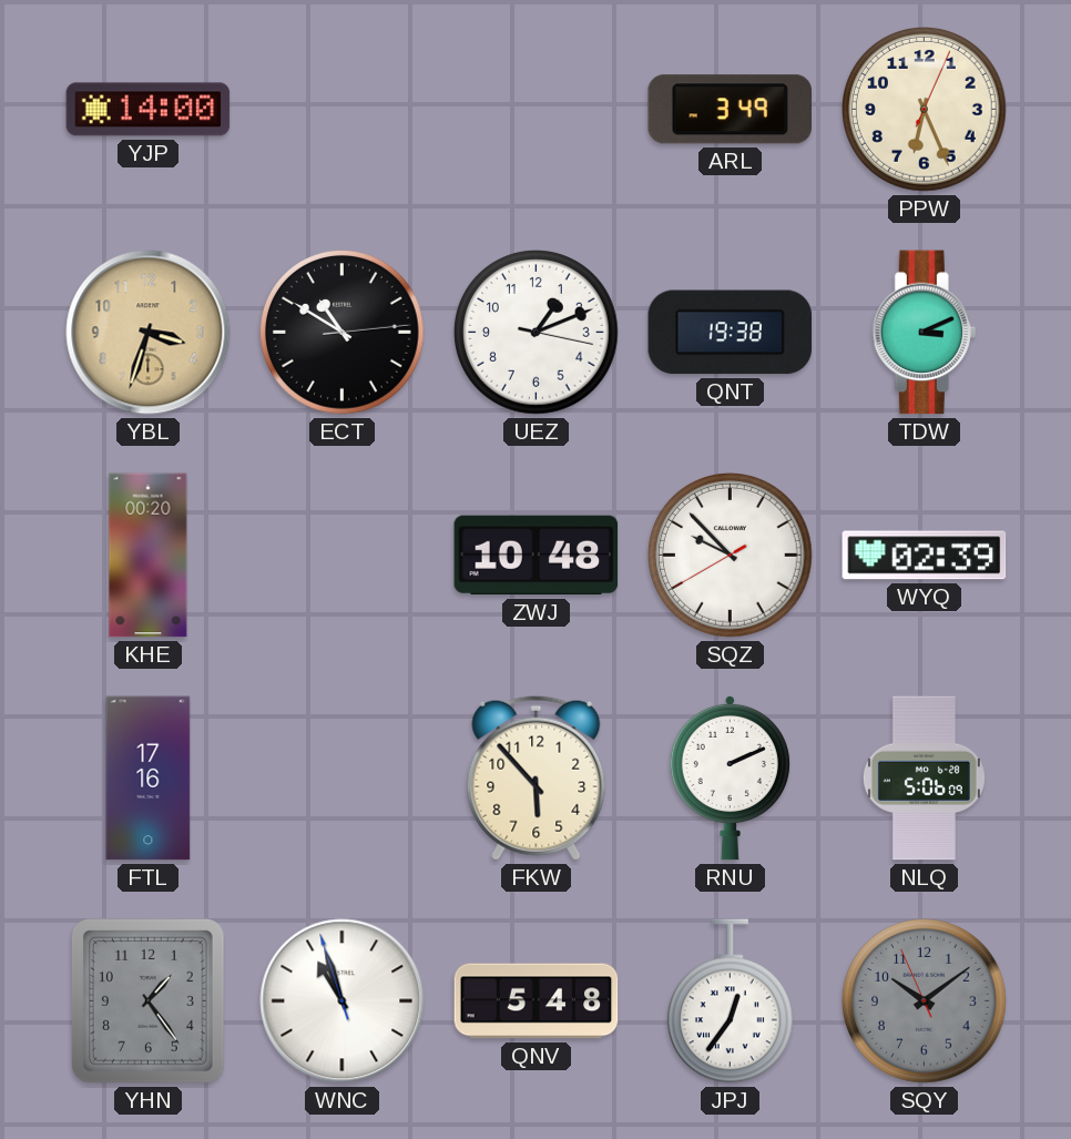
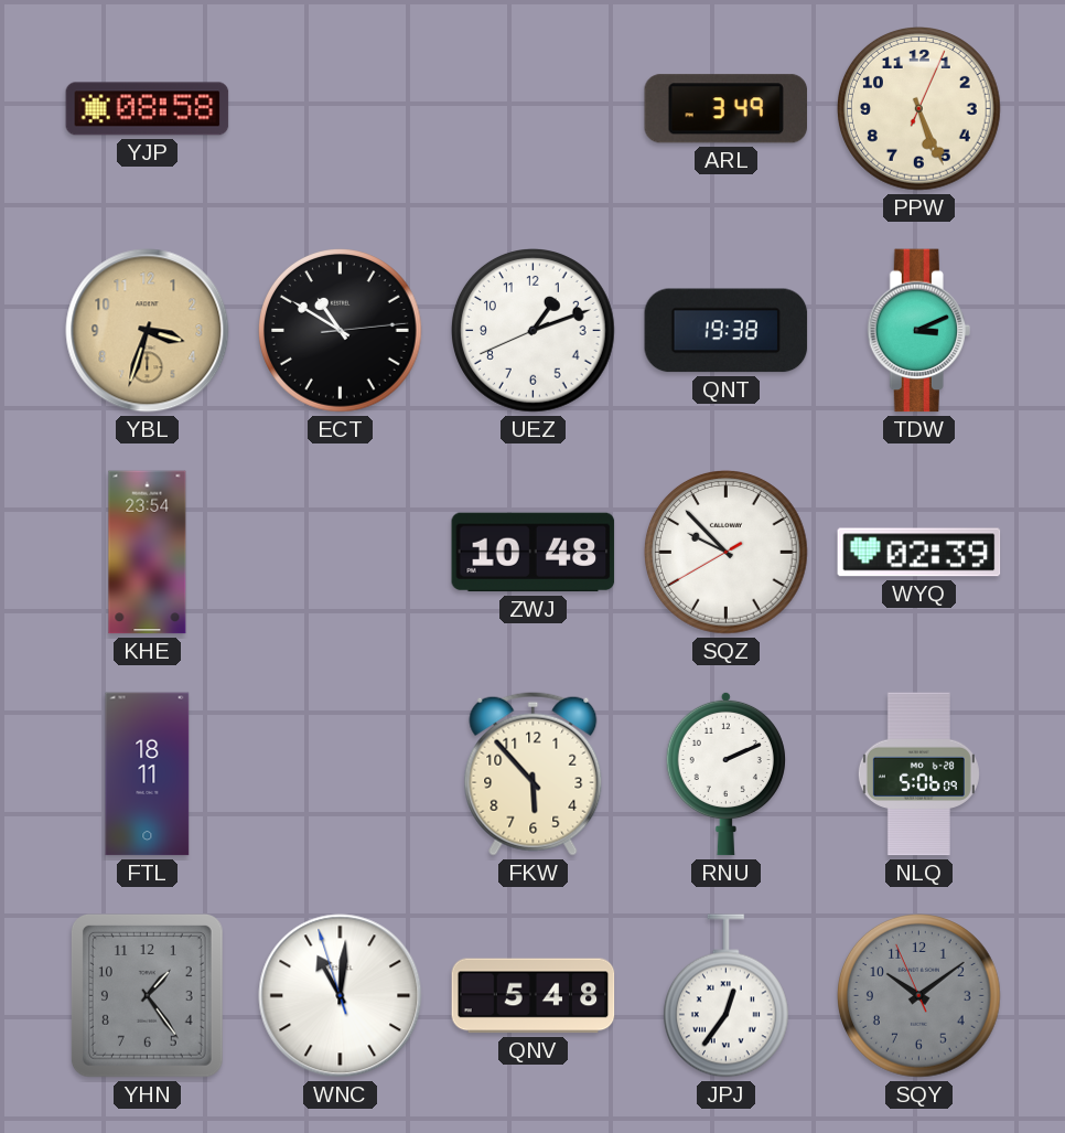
YJP: 14:00 -> 08:58
PPW: 6:26 -> 5:26
UEZ: 1:11:17 -> 1:11:41
KHE: 00:20 -> 23:54
FTL: 17:16 -> 18:11
WNC: 10:56 -> 11:00
